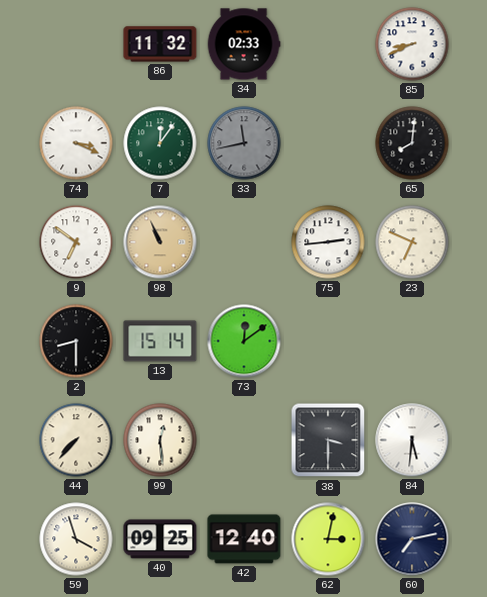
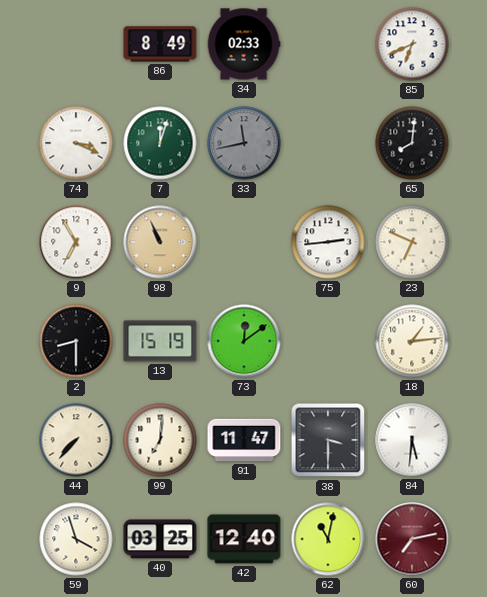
86: 11:32 -> 8:49
85: 8:41 -> 6:41
7: 12:06 -> 12:03
9: 6:51 -> 6:55
13: 15:14 -> 15:19
18: none -> 1:14
99: 12:29 -> 7:01
91: none -> 11:47
40: 09:25 -> 03:25
62: 3:02 -> 11:02
60 dial: navy -> burgundy
